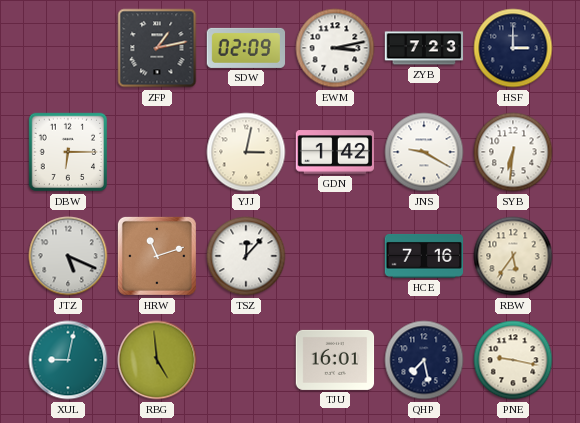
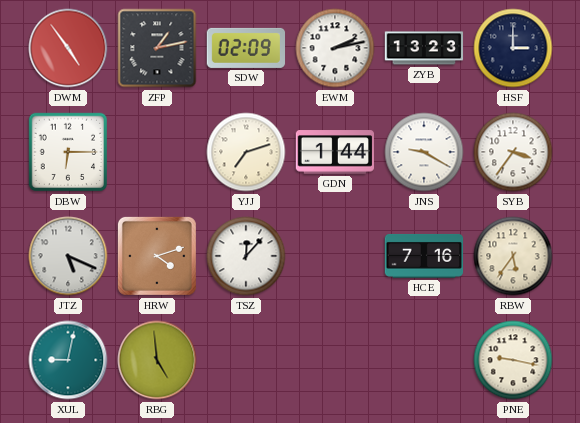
DWM: none -> 4:54
EWM: 3:13 -> 2:13
ZYB: 7:23 -> 13:23
YJJ: 3:02 -> 7:12
GDN: 1:42 -> 1:44
SYB: 6:31 -> 3:36
HRW: 11:12 -> 4:12
TJU: 16:01 -> none
QHP: 7:28 -> none
